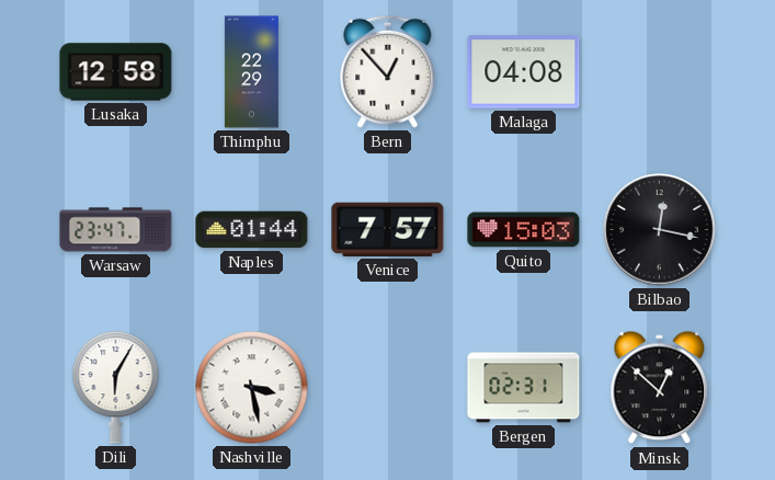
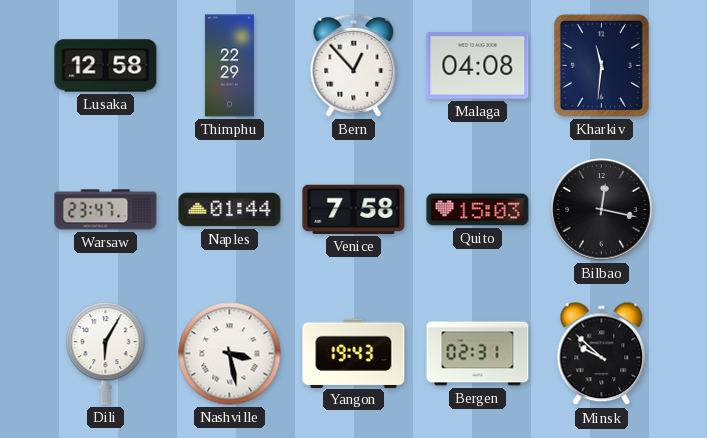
Kharkiv: none -> 11:31
Venice: 7:57 -> 7:58
Yangon: none -> 19:43
Minsk: 12:52 -> 9:52
